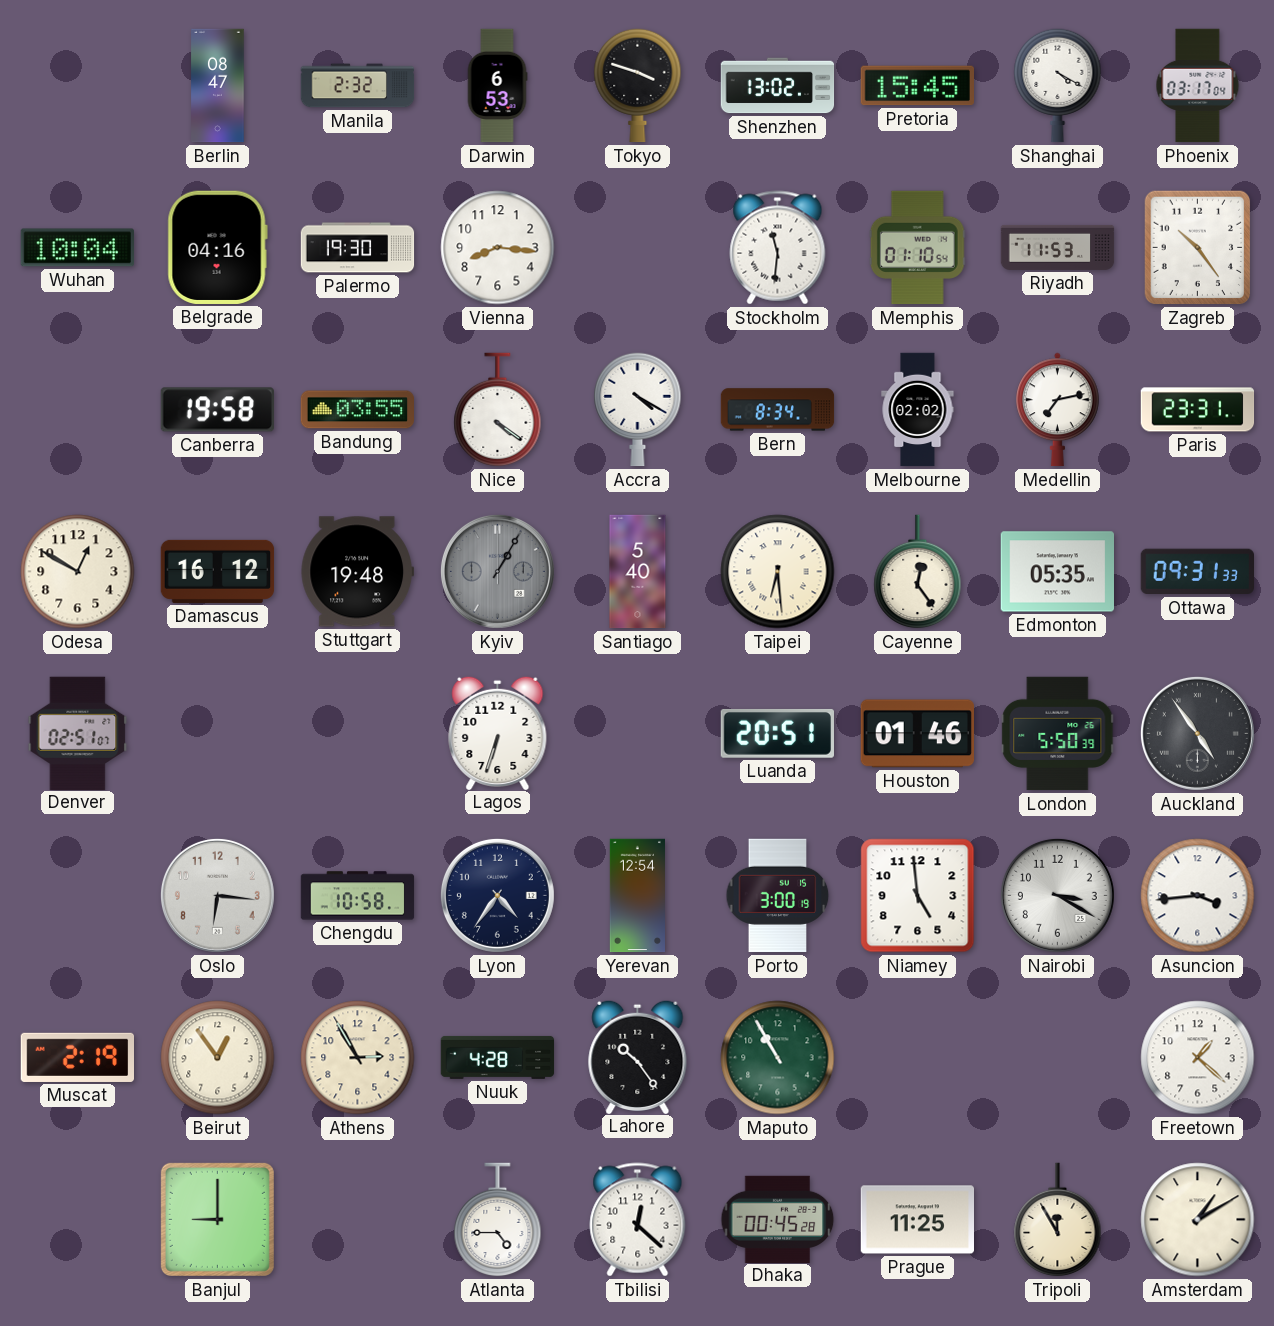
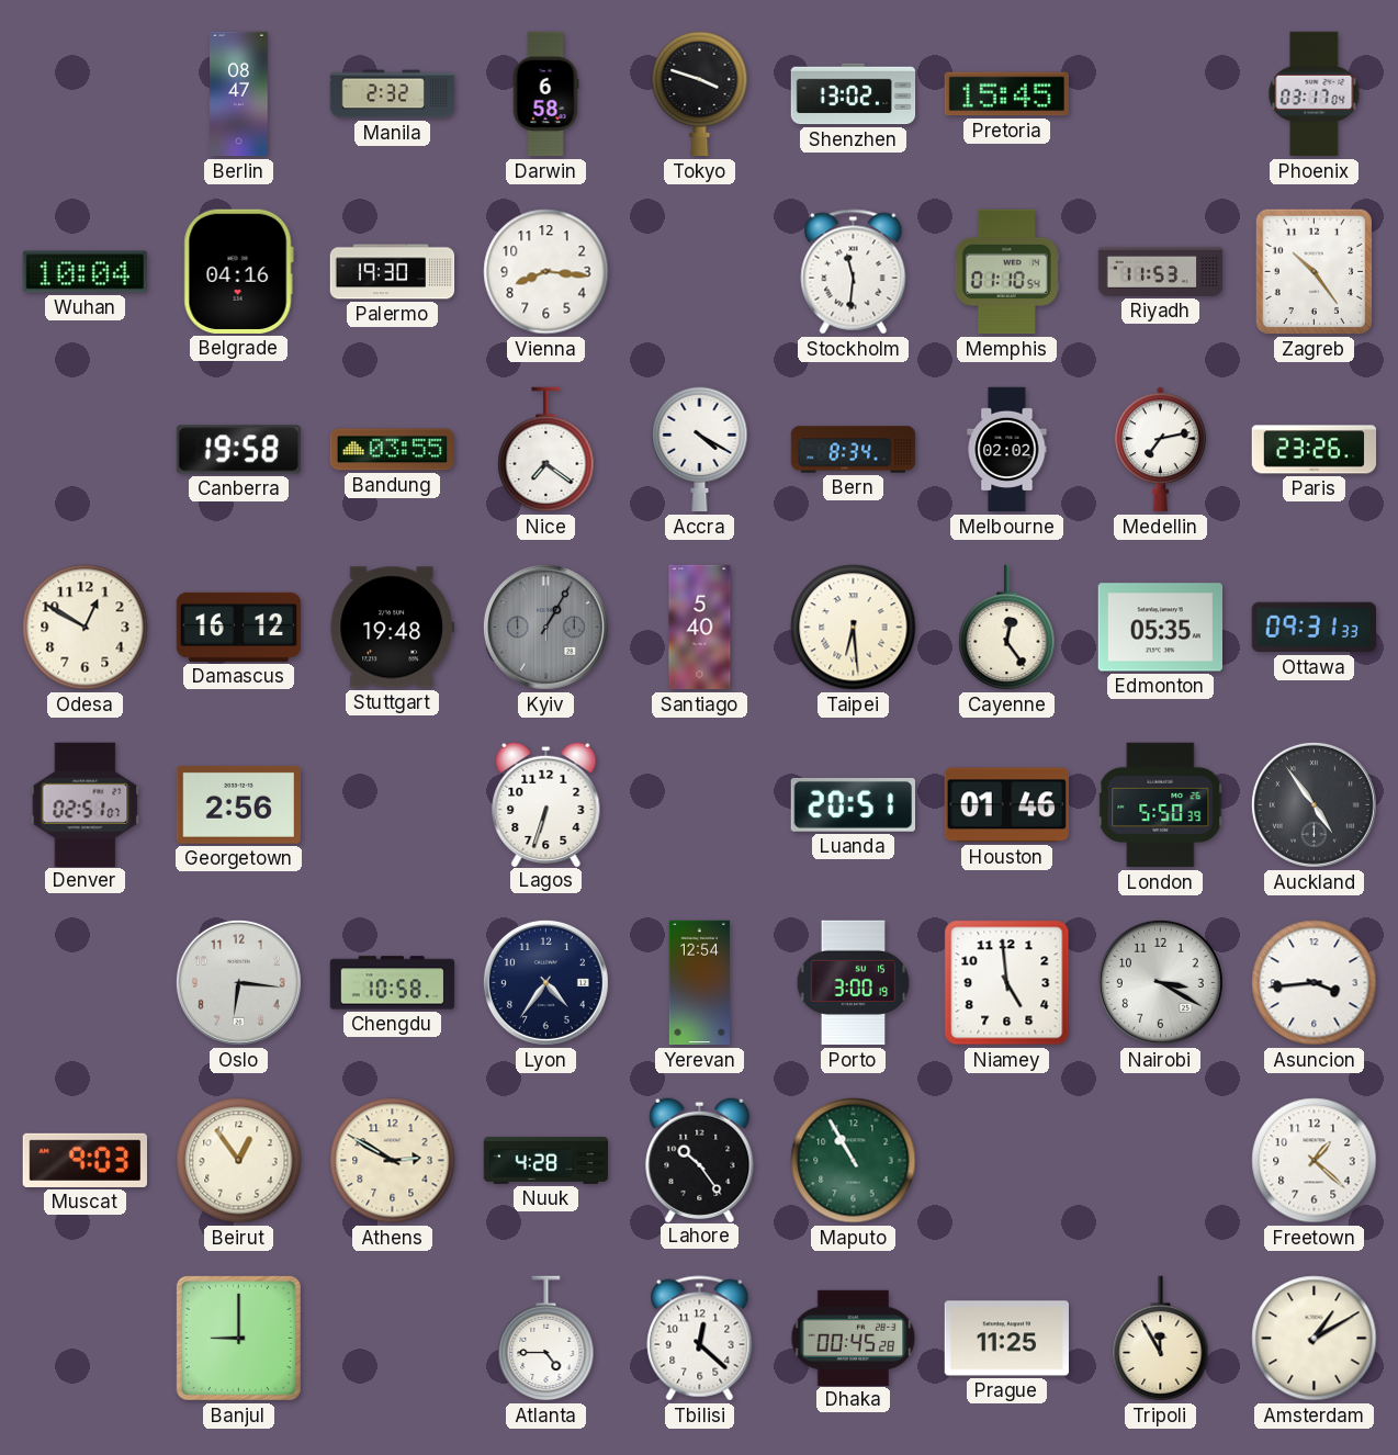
Darwin: 6:53 -> 6:58
Shanghai: 4:20 -> none
Nice: 4:21 -> 7:21
Paris: 23:31 -> 23:26
Georgetown: none -> 2:56
Muscat: 2:19 -> 9:03
Athens: 2:55 -> 2:50
